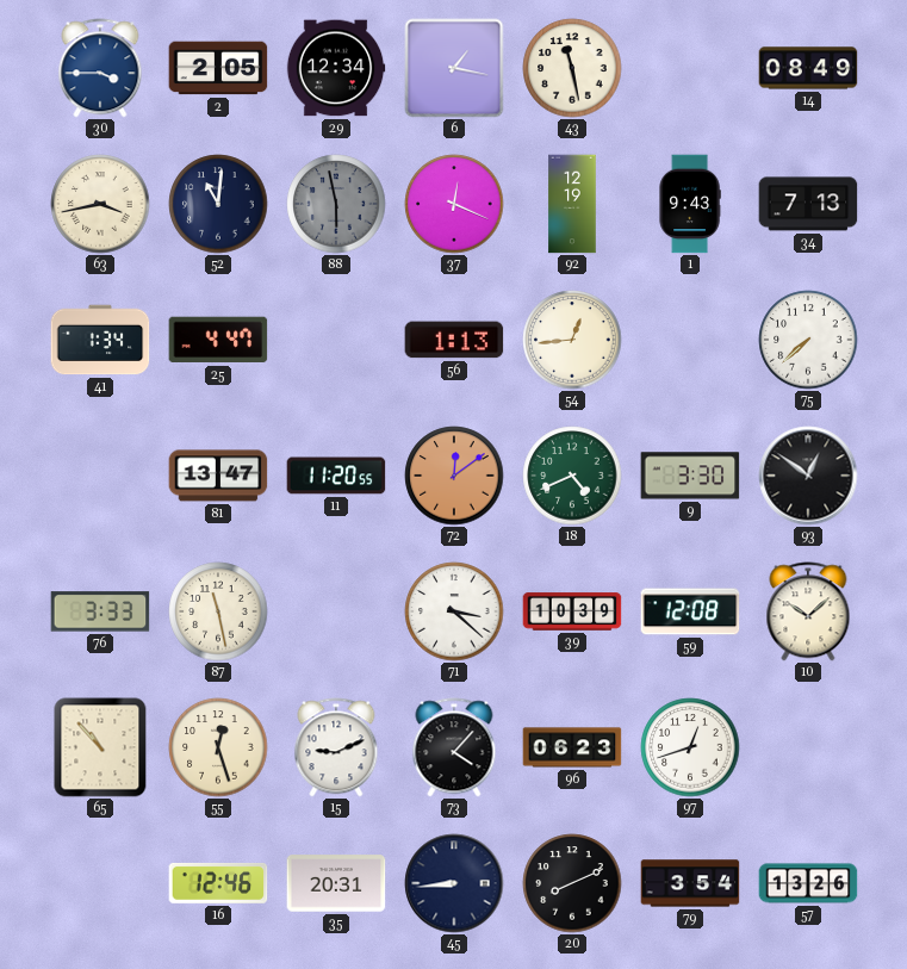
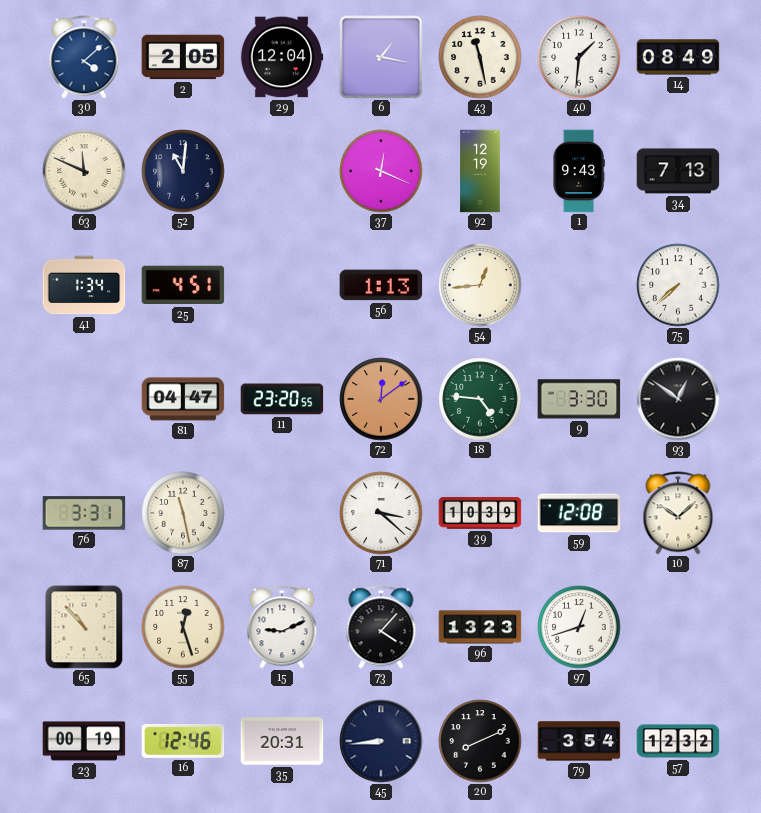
30: 3:45 -> 4:08
29: 12:34 -> 12:04
40: none -> 1:31
63: 3:43 -> 11:49
88: 5:58 -> none
25: 4:47 -> 4:51
81: 13:47 -> 04:47
11: 11:20 -> 23:20
18: 4:41 -> 4:46
76: 3:33 -> 3:31
96: 06:23 -> 13:23
23: none -> 00:19
57: 13:26 -> 12:32
